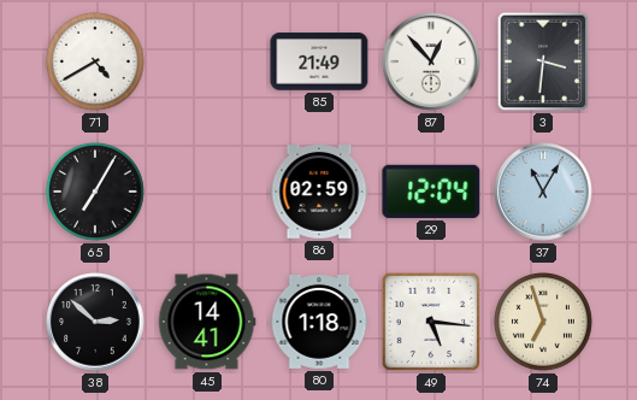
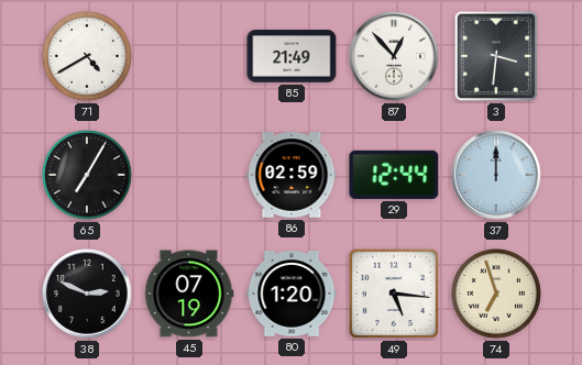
29: 12:04 -> 12:44
37: 11:05 -> 12:00
38: 2:52 -> 2:49
45: 14:41 -> 07:19
80: 1:18 -> 1:20
